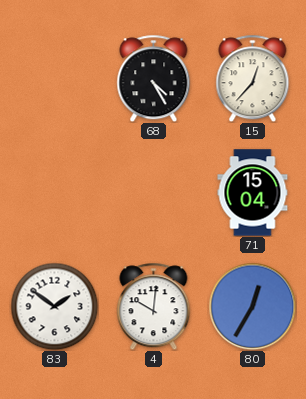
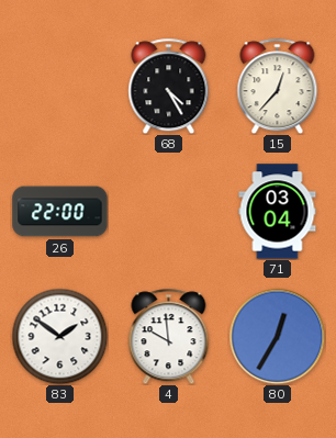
26: none -> 22:00
71: 15:04 -> 03:04
4: 10:01 -> 9:59
